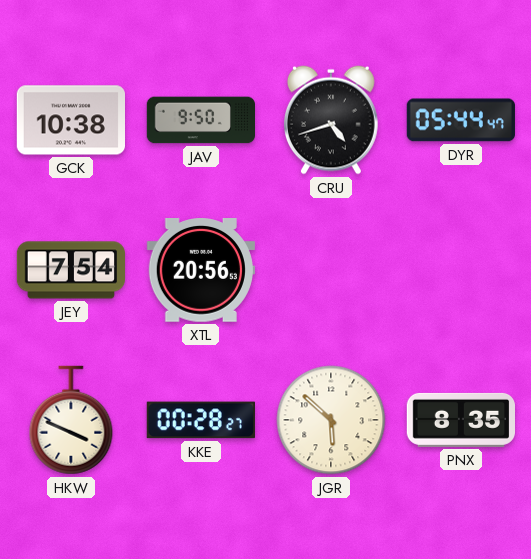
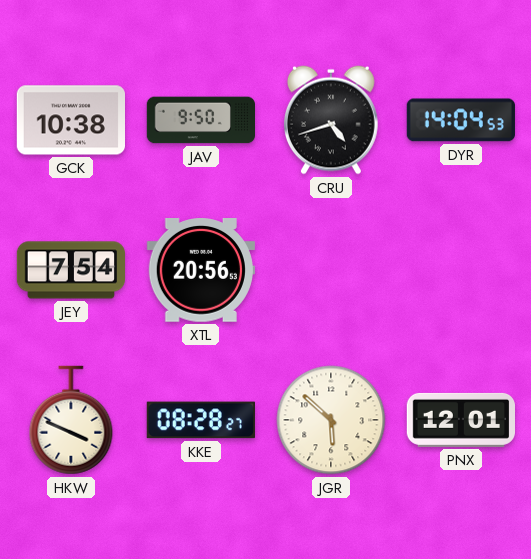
DYR: 05:44 -> 14:04
KKE: 00:28 -> 08:28
PNX: 8:35 -> 12:01
